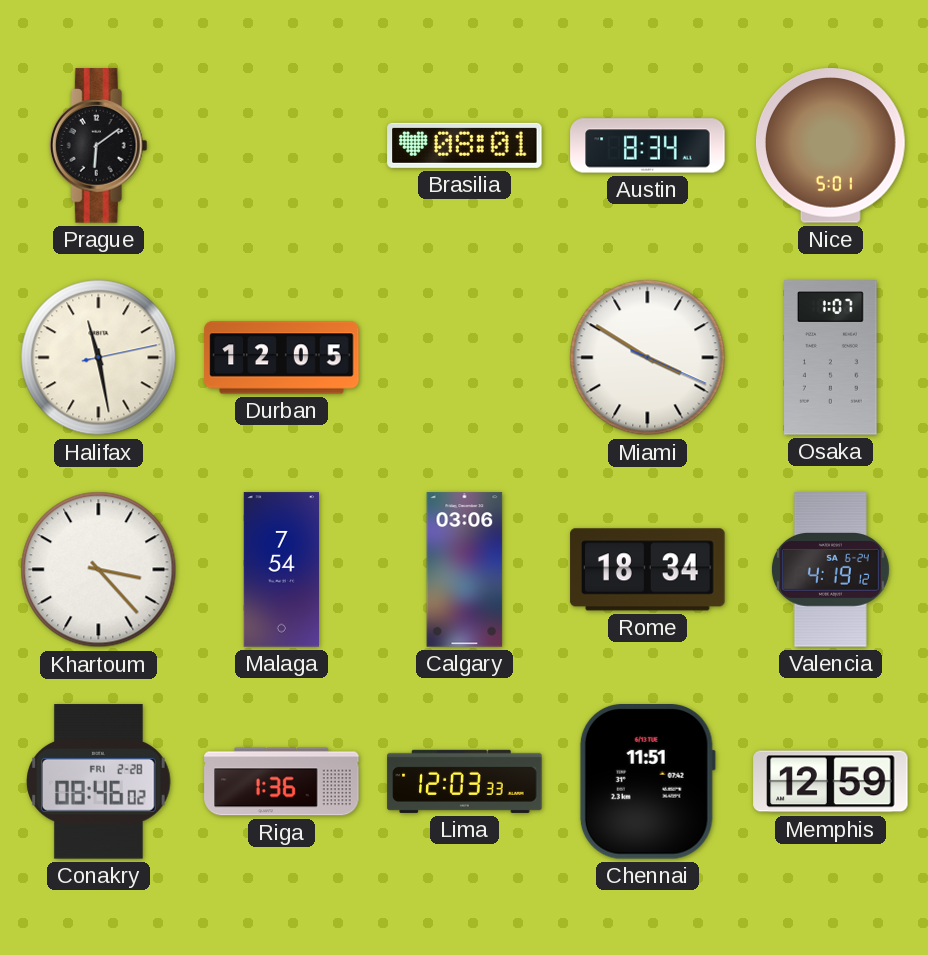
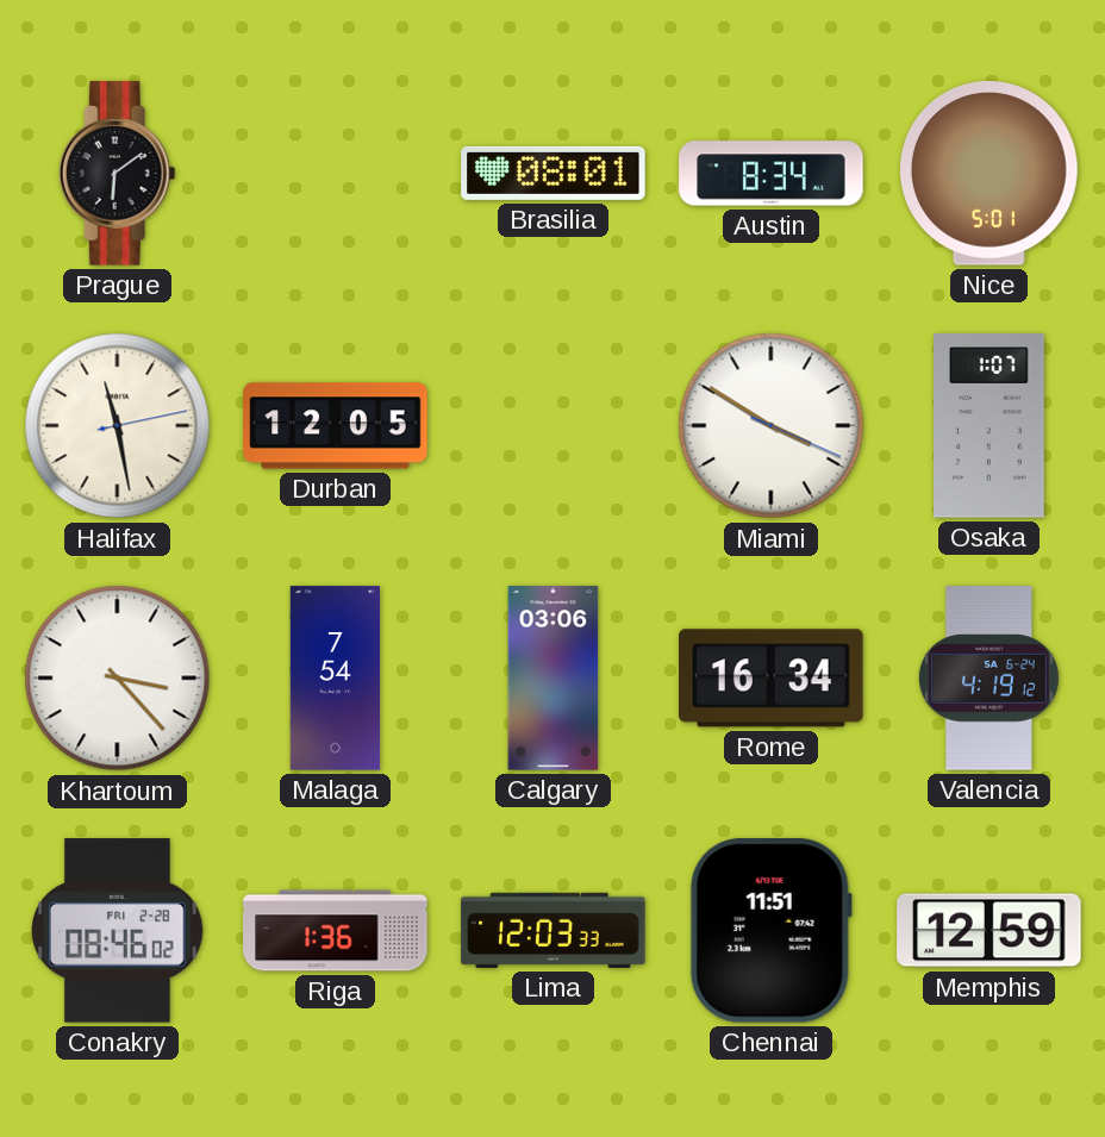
Rome: 18:34 -> 16:34
